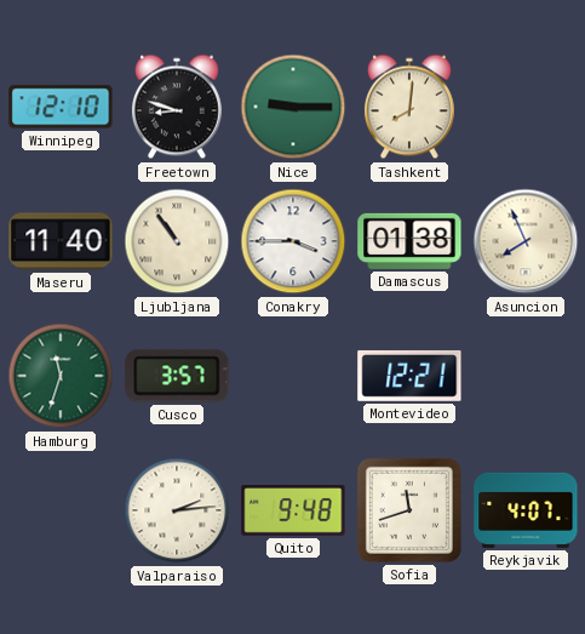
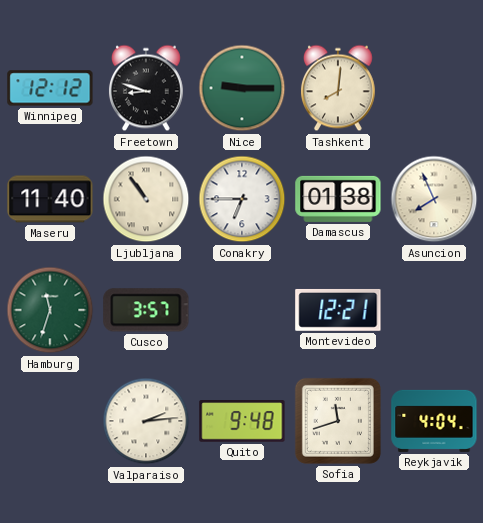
Winnipeg: 12:10 -> 12:12
Conakry: 3:45 -> 6:45
Reykjavik: 4:07 -> 4:04
